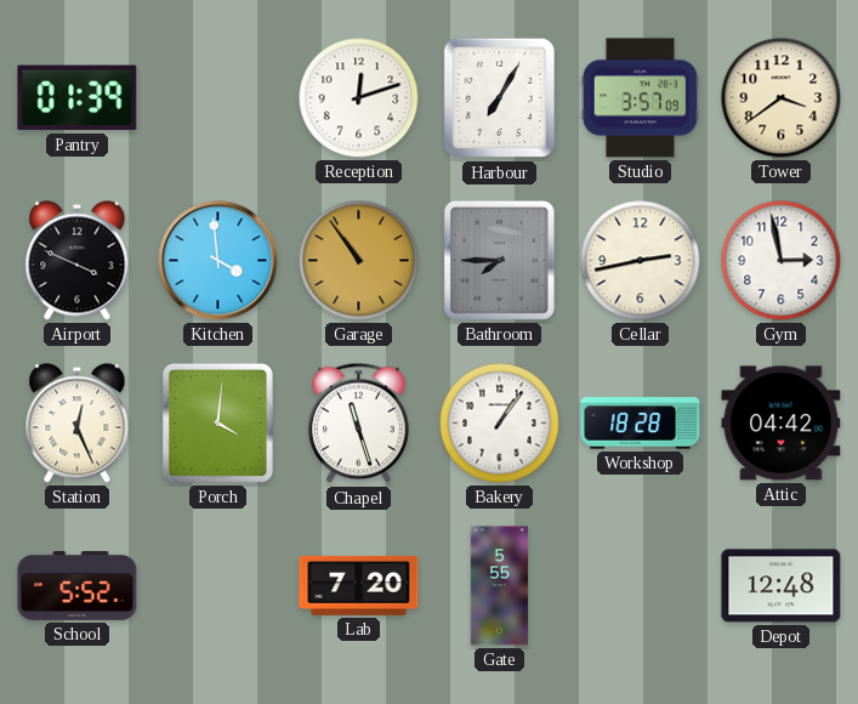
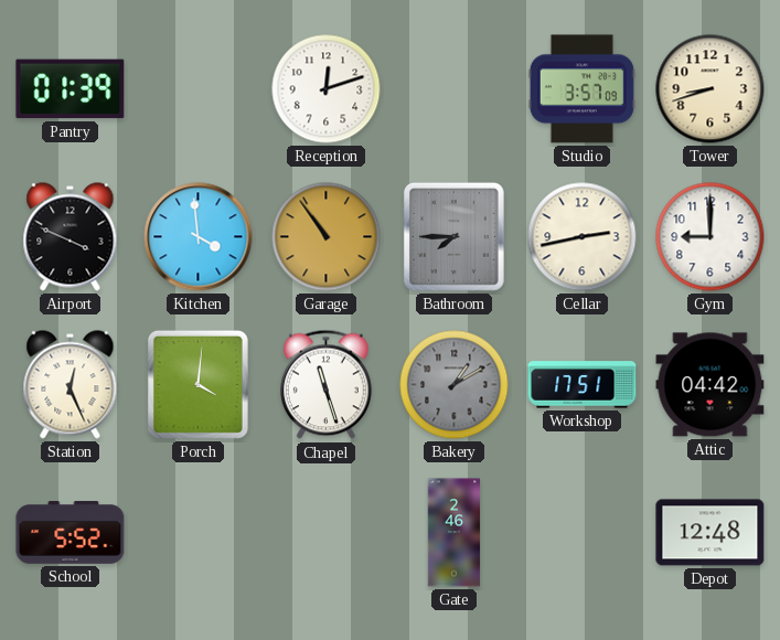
Harbour: 7:05 -> none
Tower: 3:39 -> 8:42
Gym: 2:58 -> 9:00
Bakery: 1:06 -> 1:10
Bakery dial: white -> grey
Workshop: 18:28 -> 17:51
Lab: 7:20 -> none
Gate: 5:55 -> 2:46
